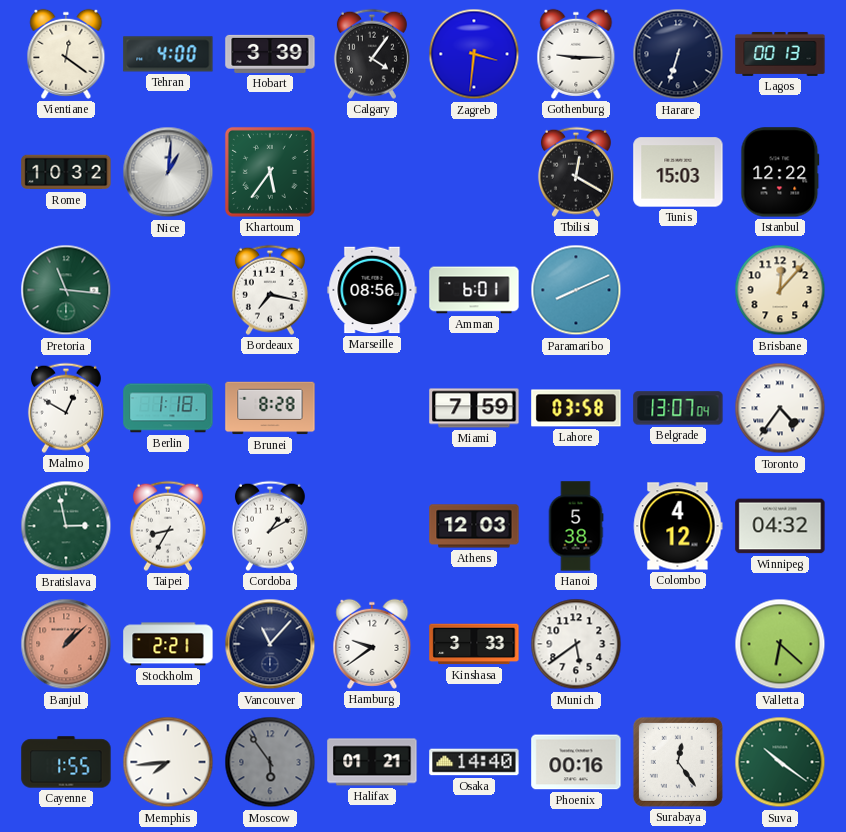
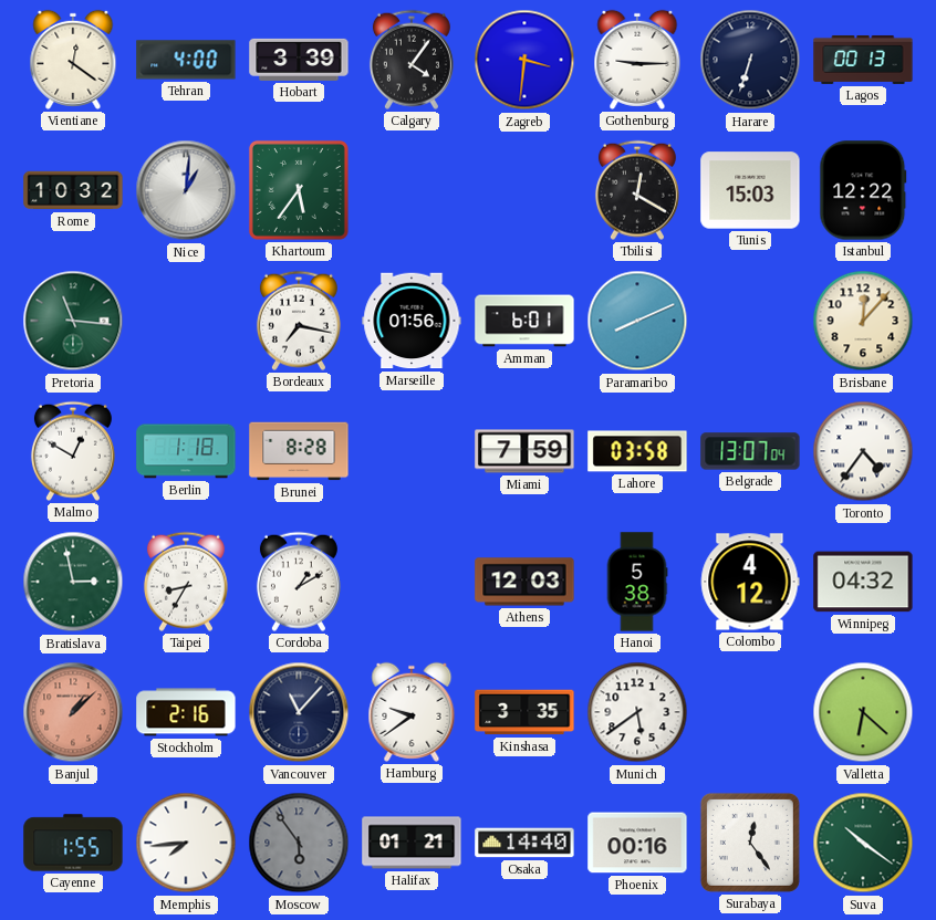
Marseille: 08:56 -> 01:56
Stockholm: 2:21 -> 2:16
Kinshasa: 3:33 -> 3:35
